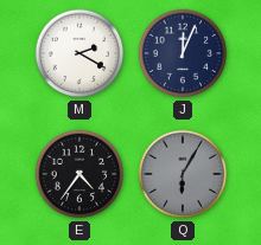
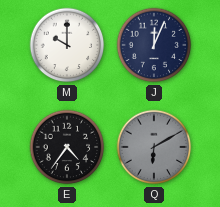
M: 2:20 -> 10:00
Q: 6:05 -> 6:10
